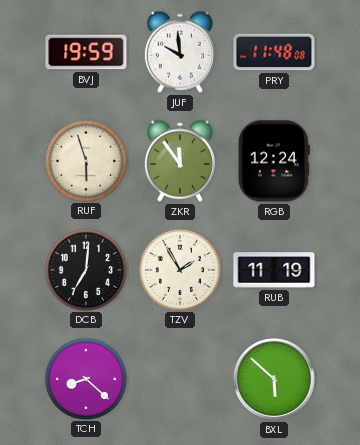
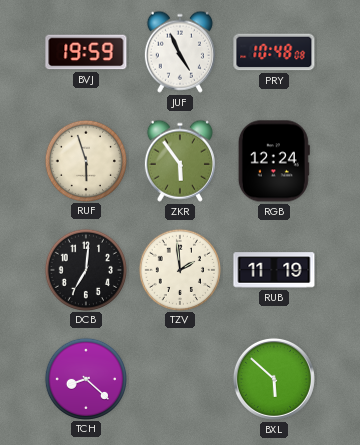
JUF: 9:59 -> 4:56
PRY: 11:48 -> 10:48
ZKR: 11:54 -> 5:54
TZV: 1:55 -> 1:59
